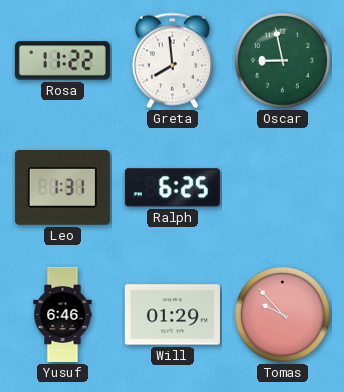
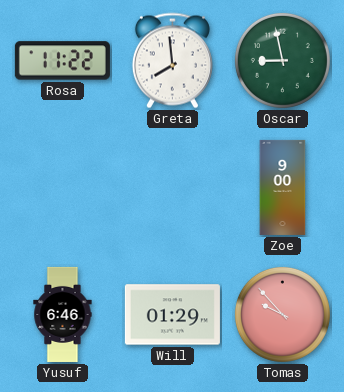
Leo: 1:31 -> none
Ralph: 6:25 -> none
Zoe: none -> 9:00
